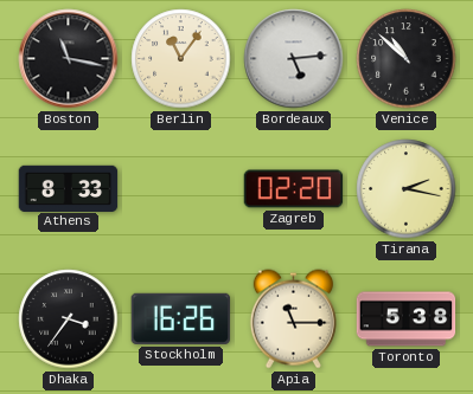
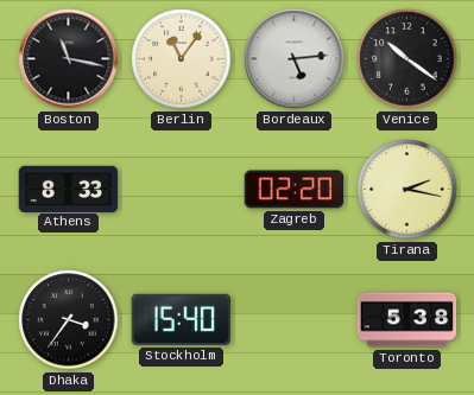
Venice: 10:52 -> 10:21
Stockholm: 16:26 -> 15:40
Apia: 11:15 -> none
